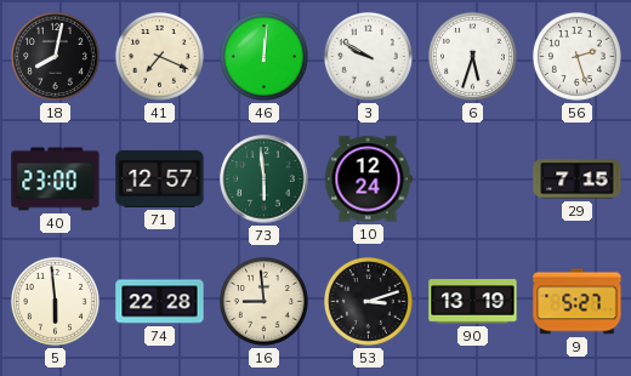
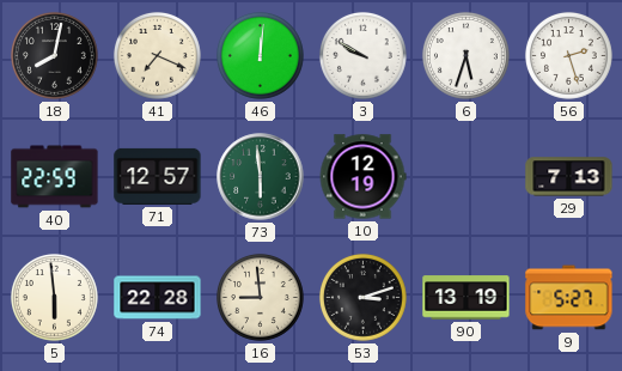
40: 23:00 -> 22:59
10: 12:24 -> 12:19
29: 7:15 -> 7:13
